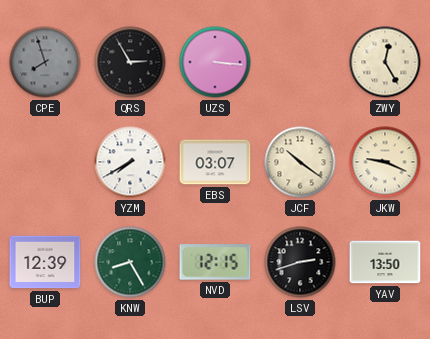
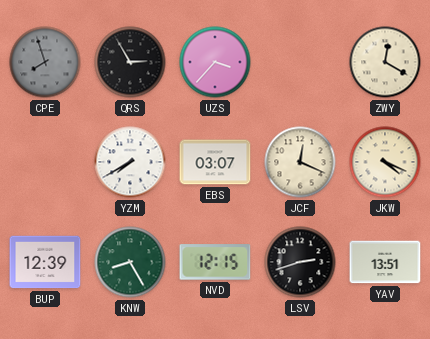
UZS: 3:16 -> 3:37
ZWY: 12:25 -> 12:20
JCF: 10:21 -> 12:19
JKW: 9:19 -> 4:19
YAV: 13:50 -> 13:51
